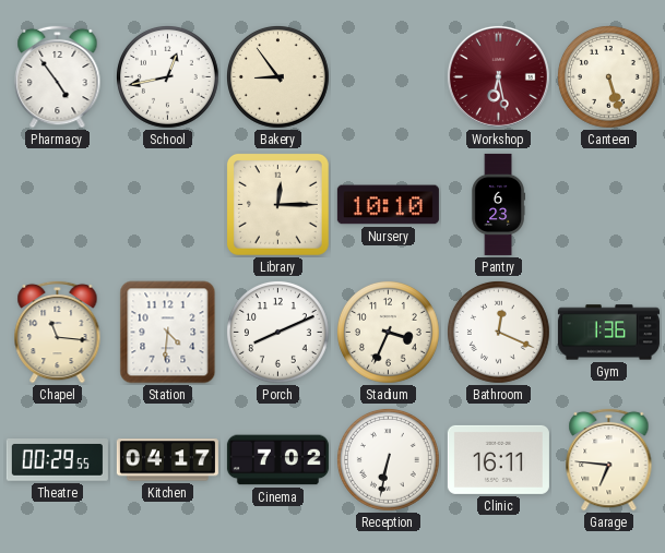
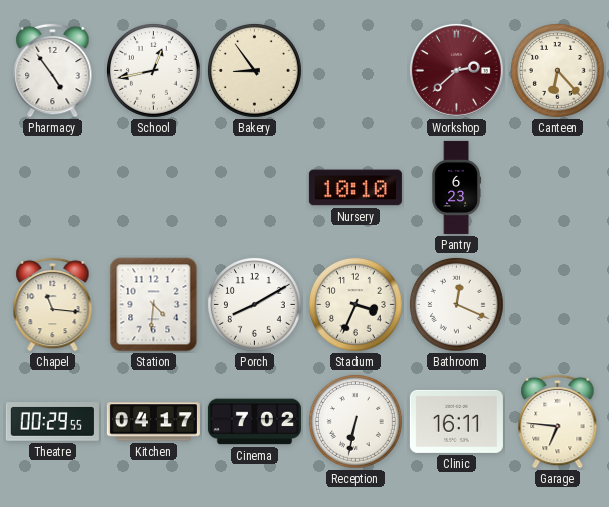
Workshop: 6:28 -> 2:38
Canteen: 5:27 -> 6:23
Library: 12:15 -> none
Porch: 8:11 -> 8:10
Gym: 1:36 -> none
